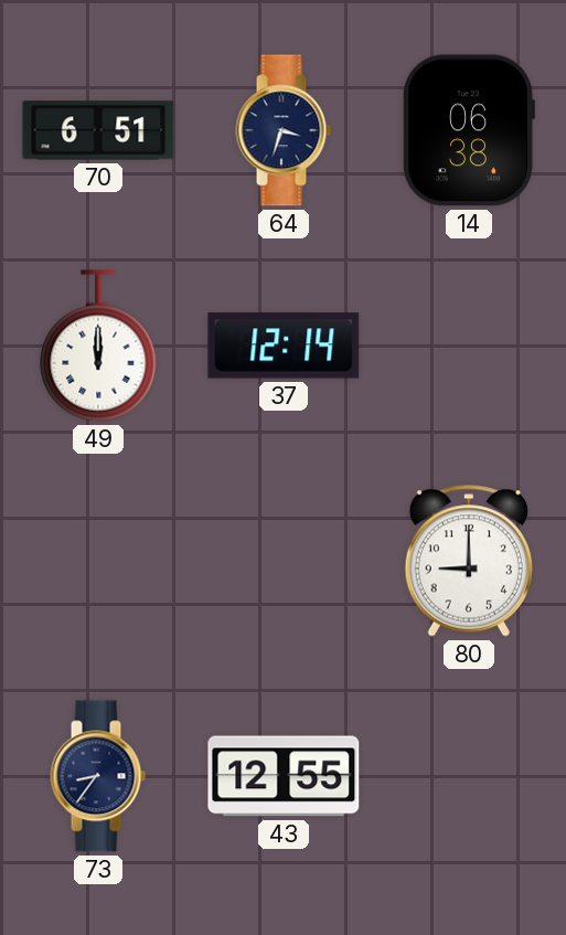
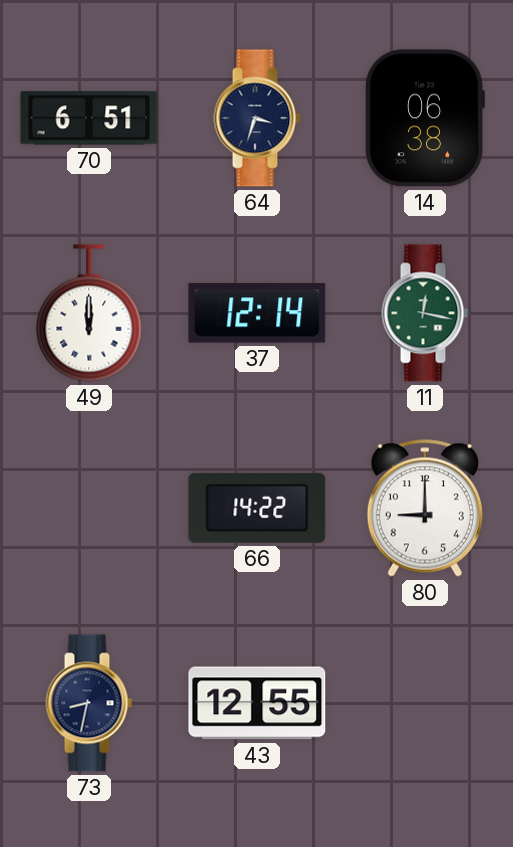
11: none -> 12:17
66: none -> 14:22
73: 8:36 -> 8:32
